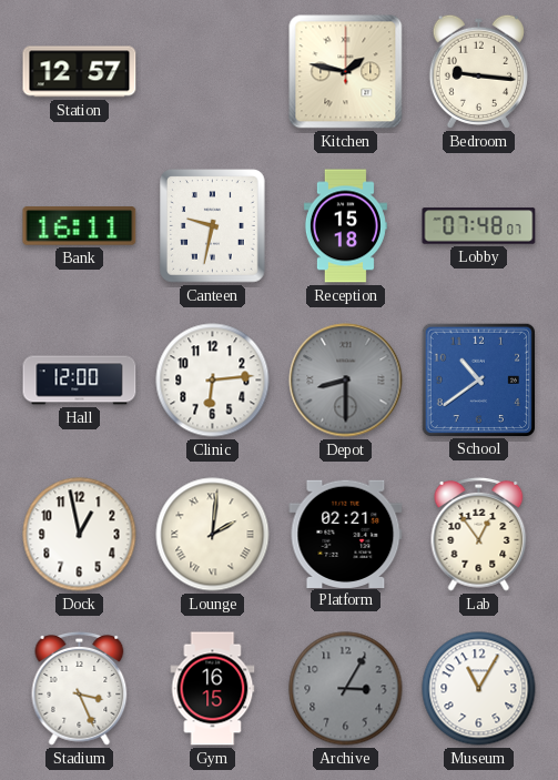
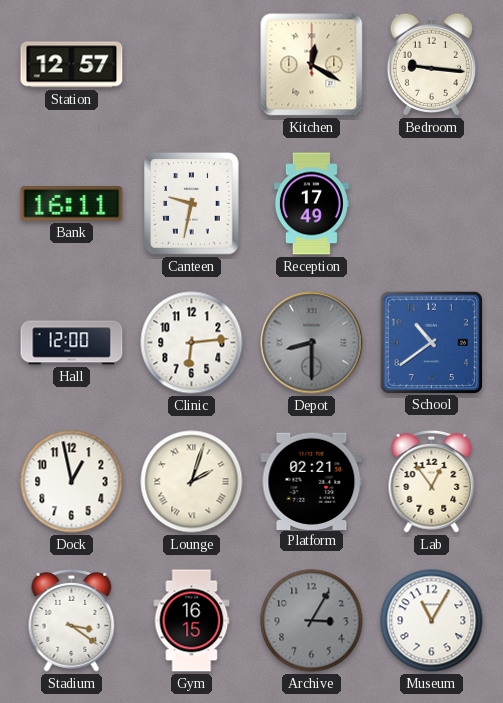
Kitchen: 1:47 -> 12:20
Reception: 15:18 -> 17:49
Lobby: 07:48 -> none
Lounge: 2:01 -> 2:03
Stadium: 3:26 -> 3:21
